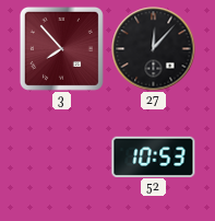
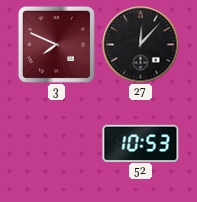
3: 7:53 -> 7:49
